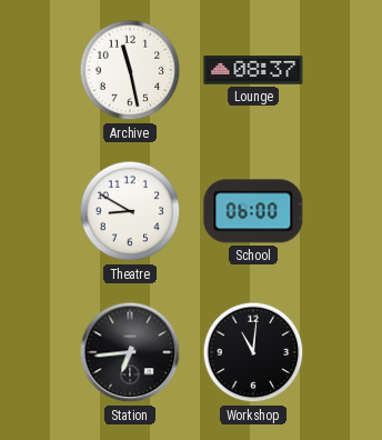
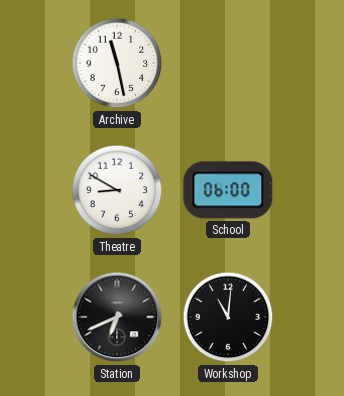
Lounge: 08:37 -> none
Station: 6:44 -> 6:41
